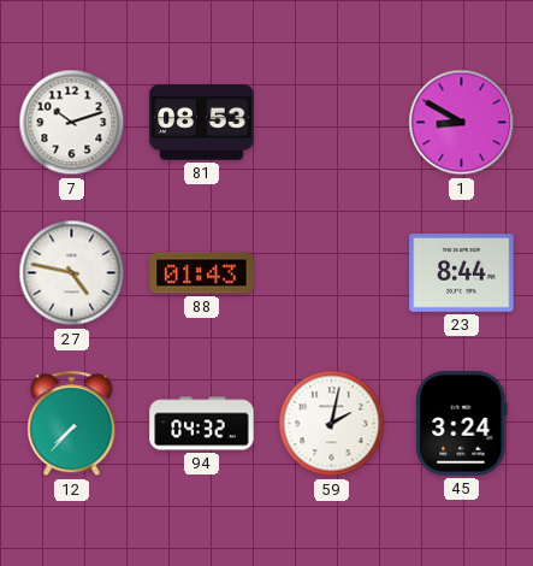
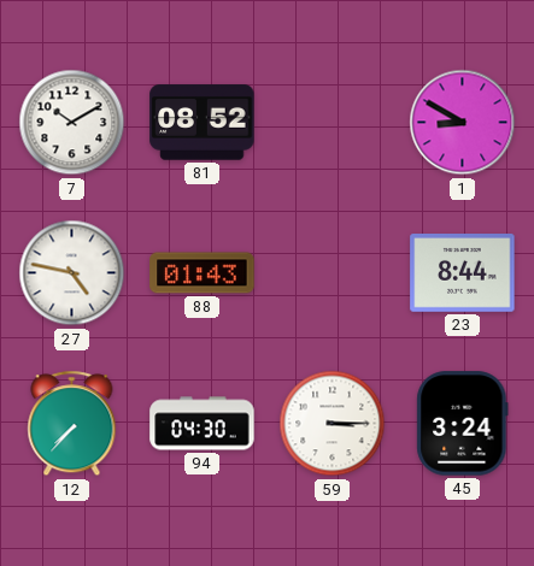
7: 10:12 -> 10:10
81: 08:53 -> 08:52
94: 04:32 -> 04:30
59: 2:02 -> 3:15
